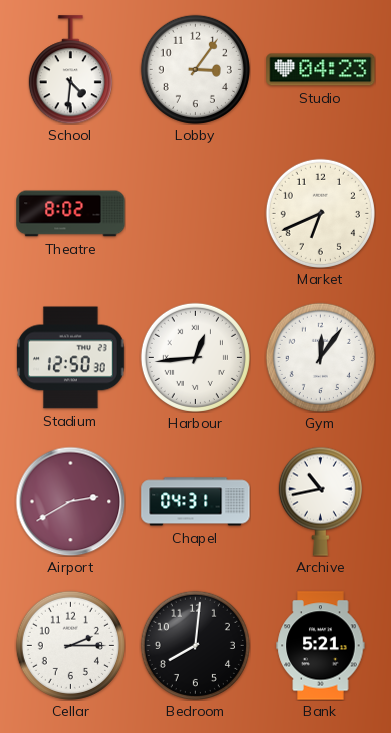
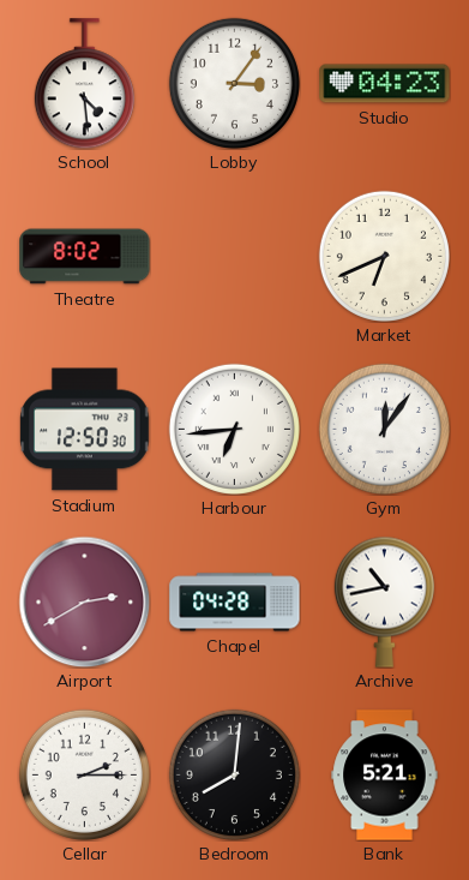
School: 4:31 -> 4:29
Harbour: 12:44 -> 6:44
Chapel: 04:31 -> 04:28
